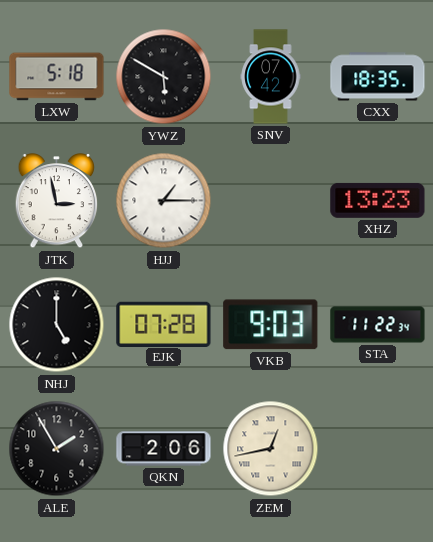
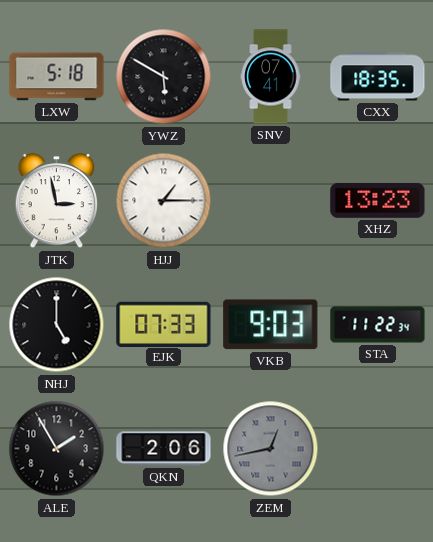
SNV: 07:42 -> 07:41
EJK: 07:28 -> 07:33
ZEM dial: cream -> grey
